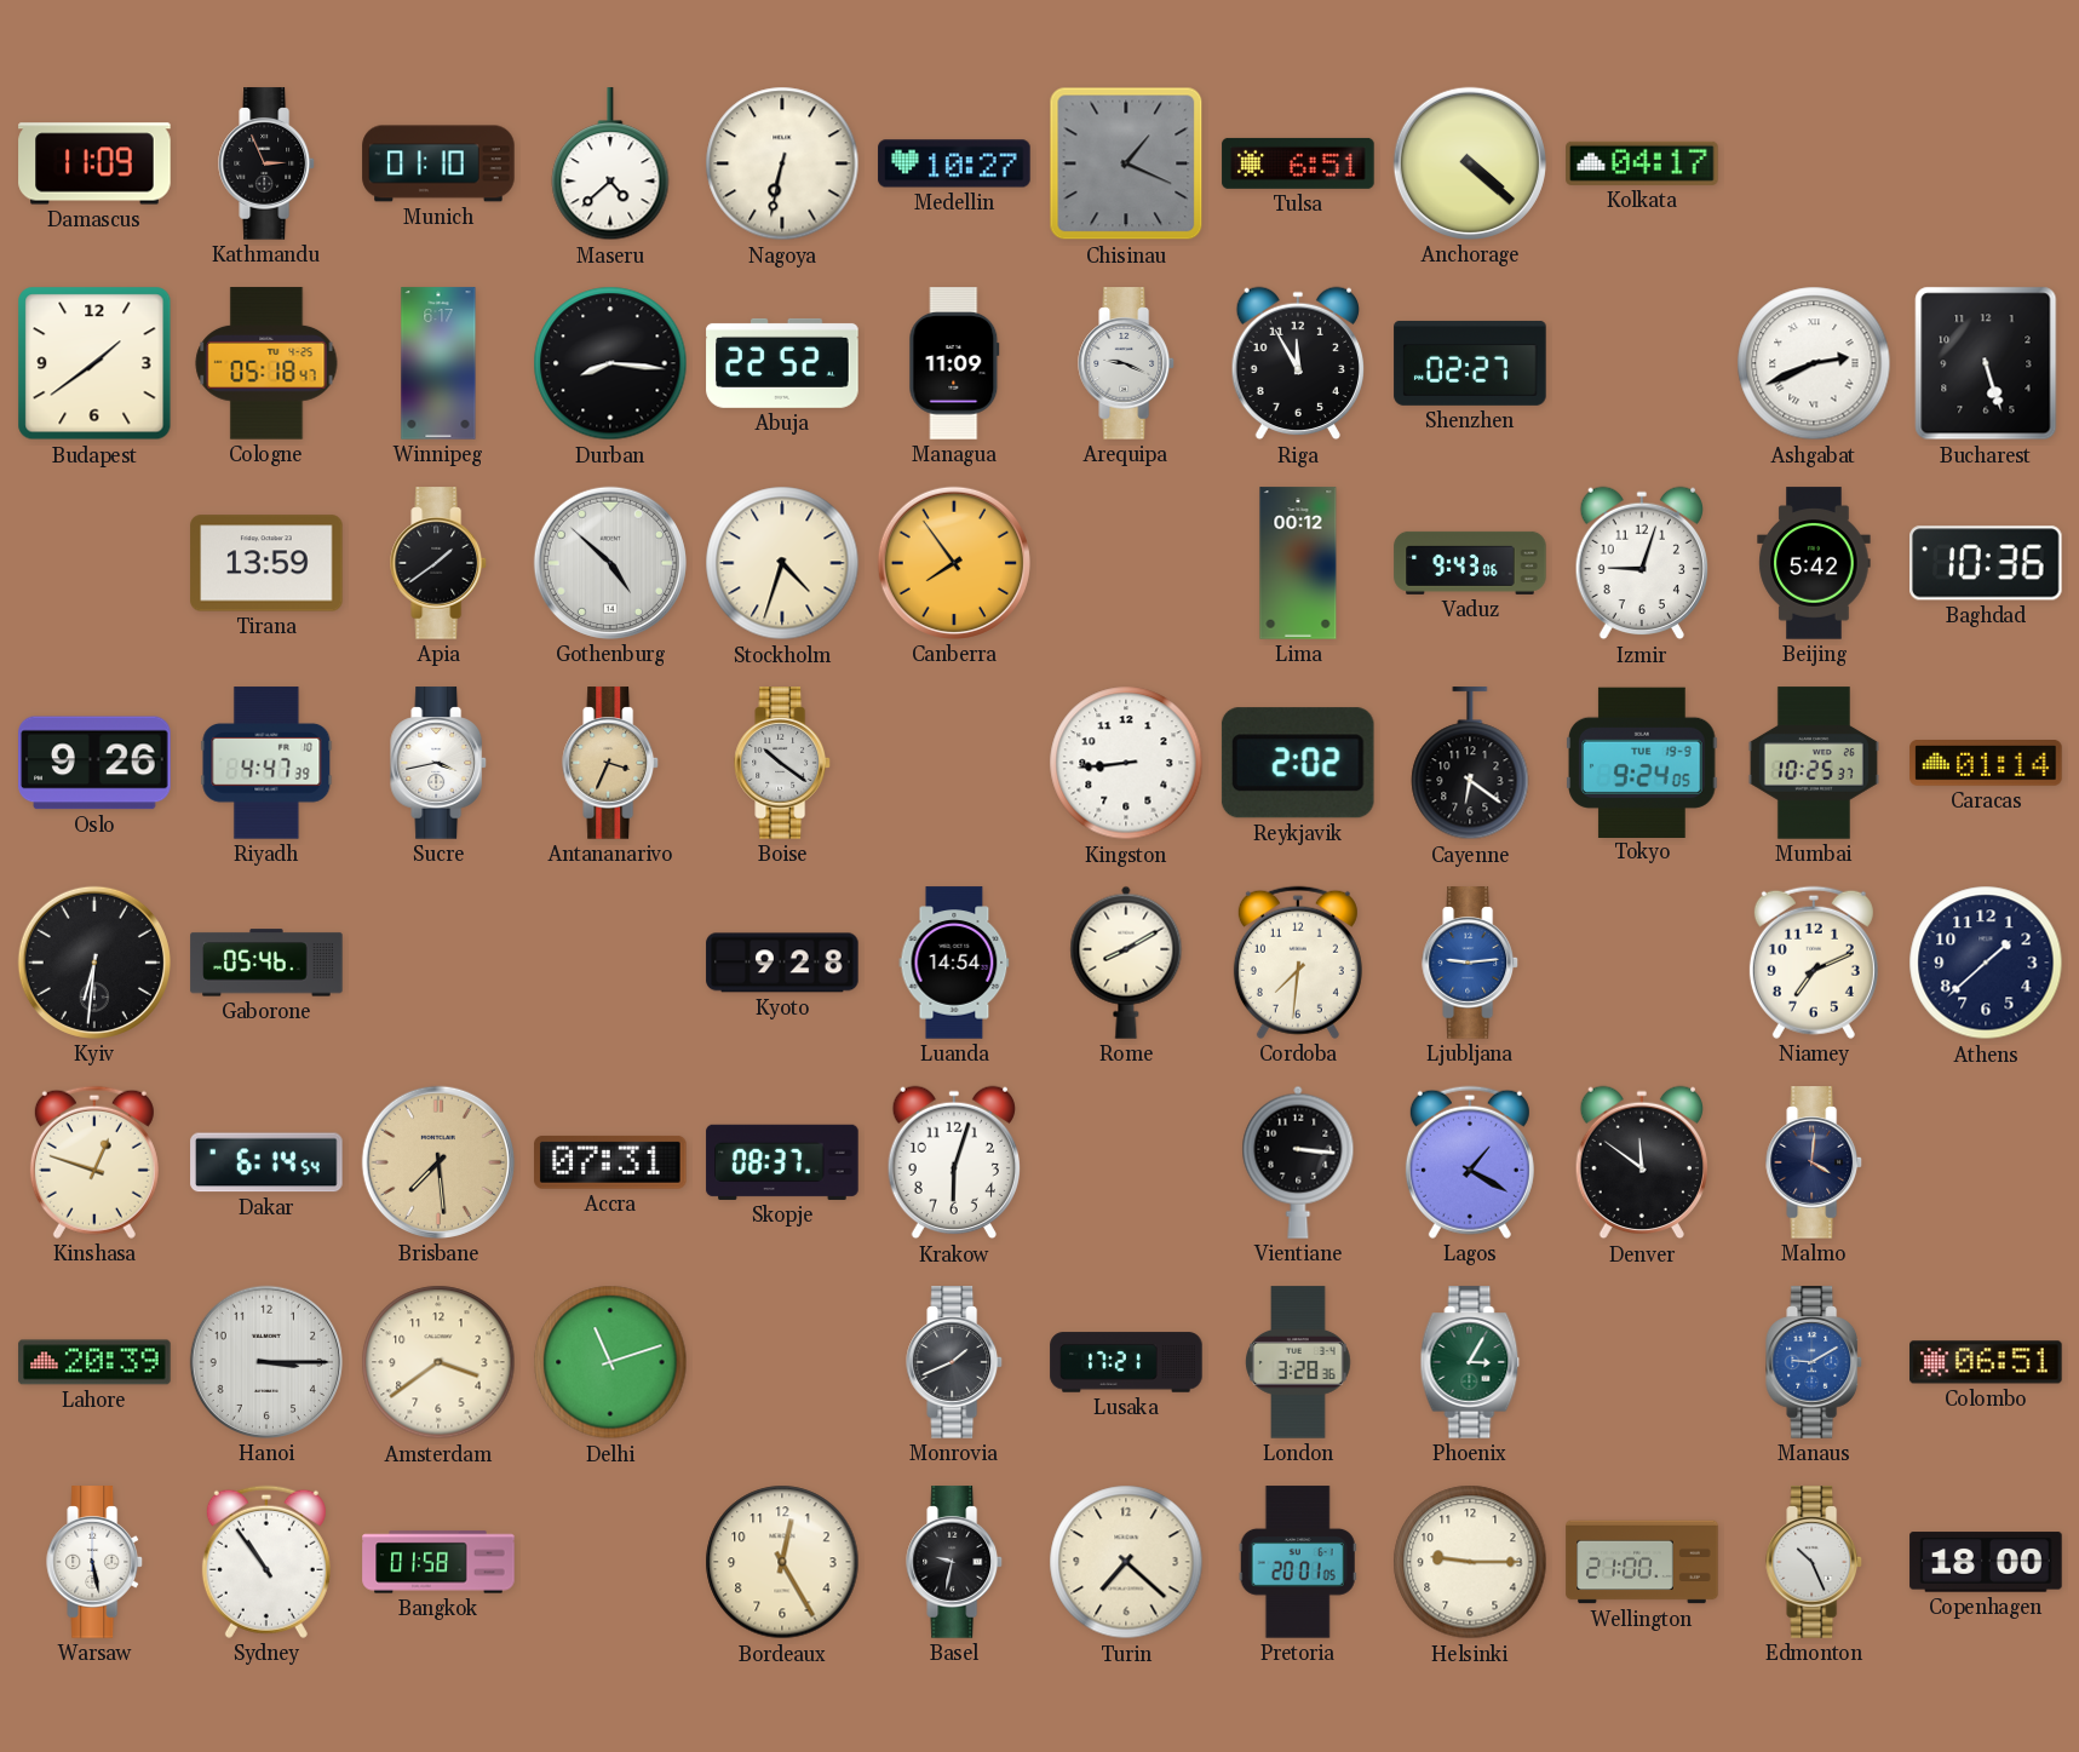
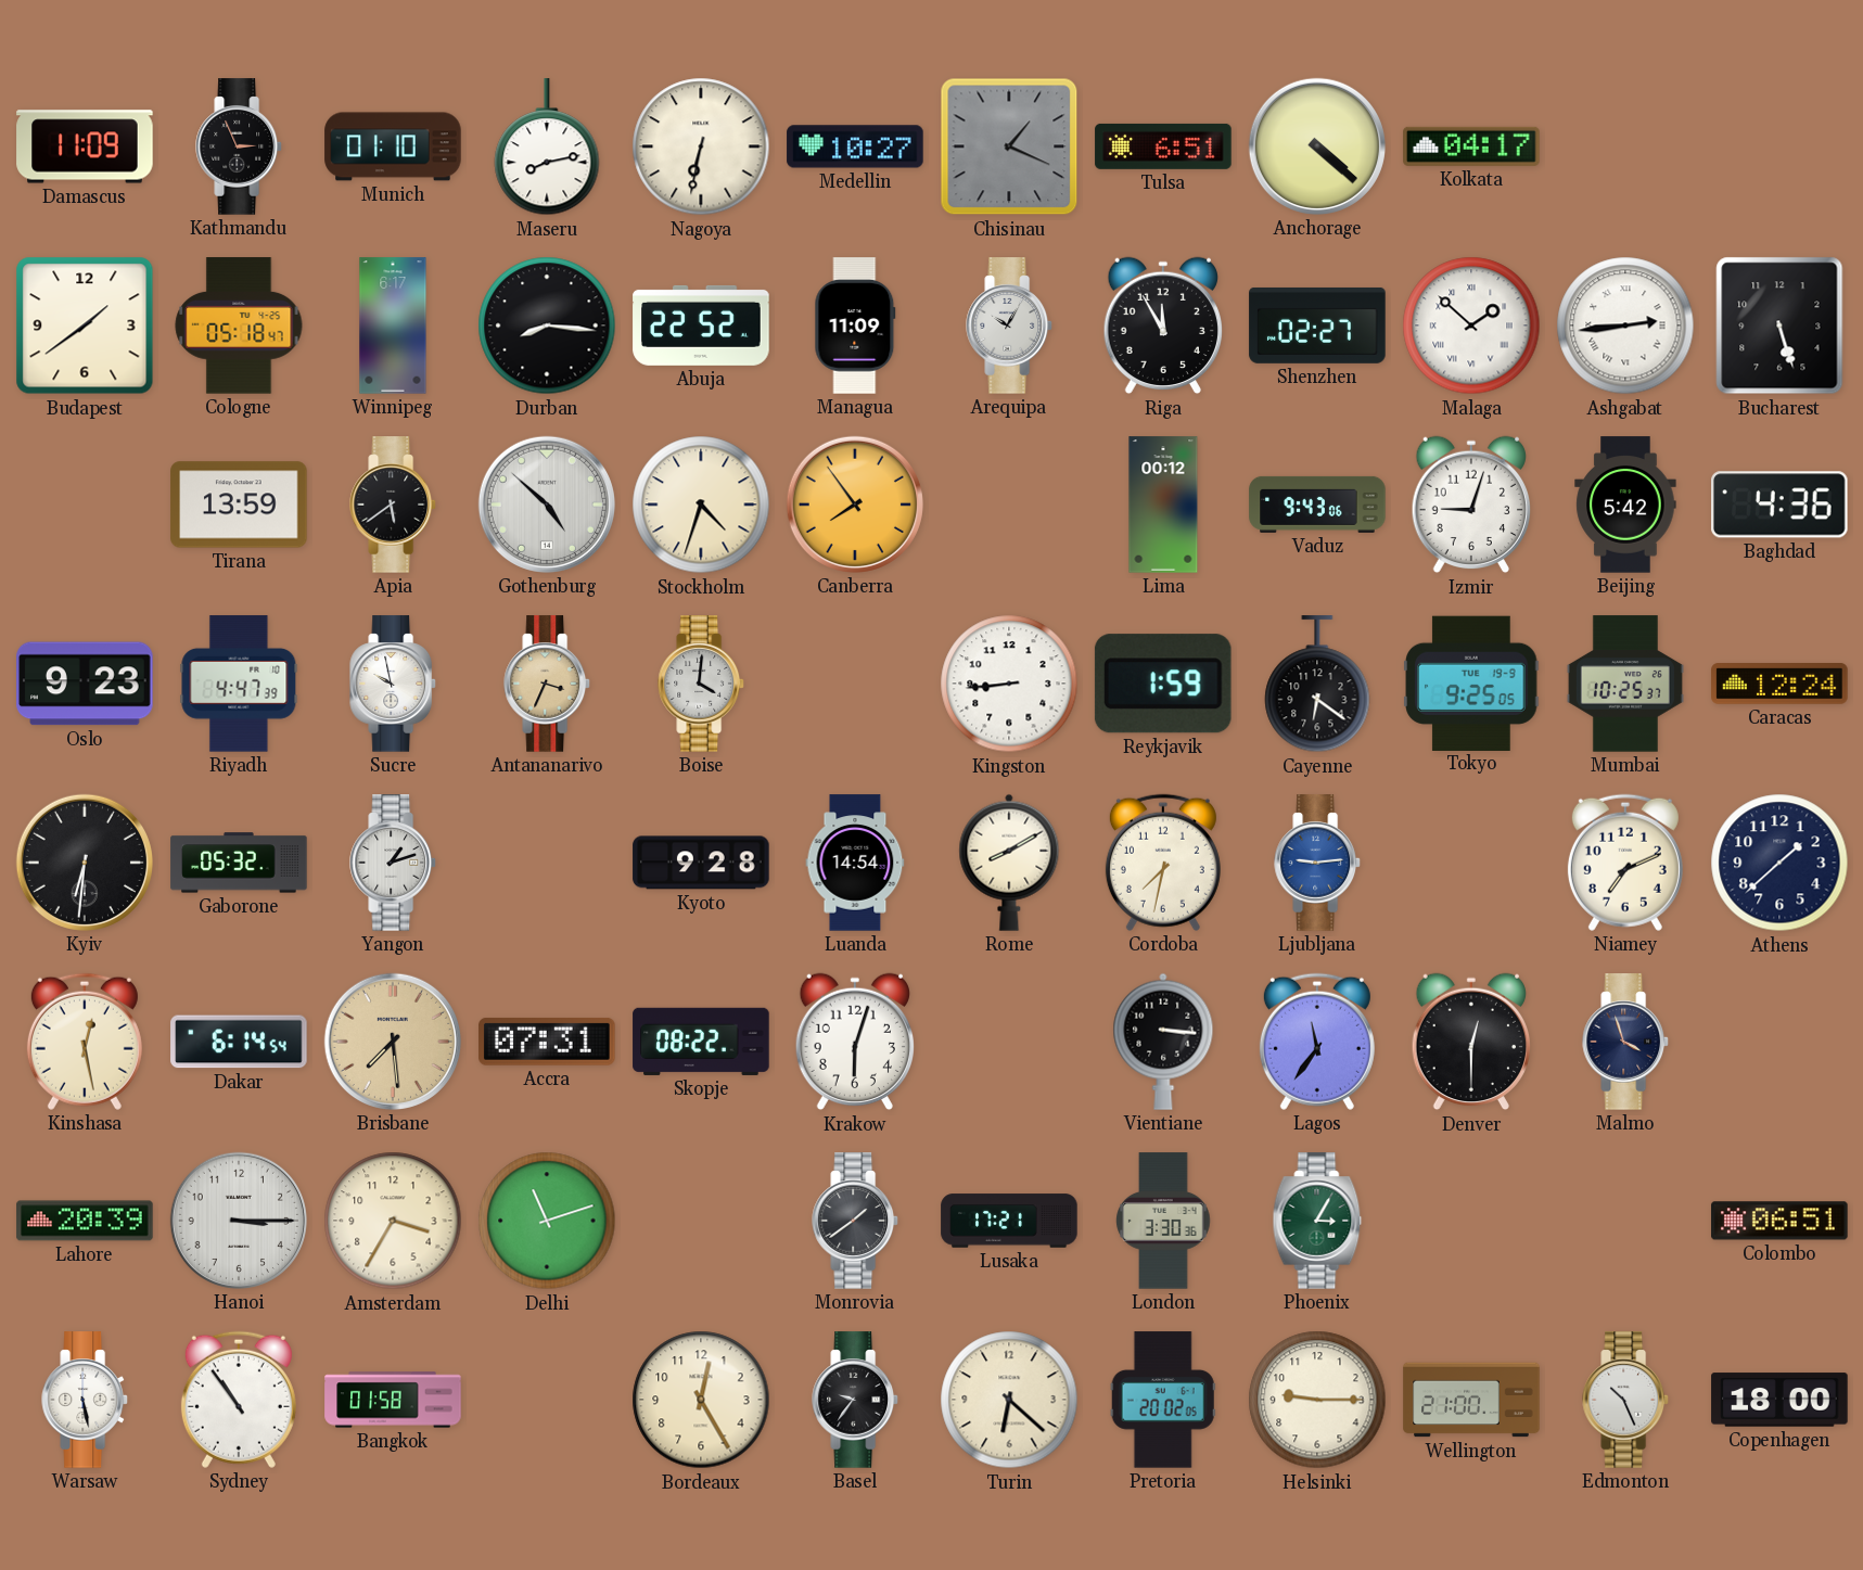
Maseru: 4:38 -> 8:13
Arequipa: 9:19 -> 10:05
Malaga: none -> 1:52
Ashgabat: 2:41 -> 2:44
Apia: 1:39 -> 5:39
Baghdad: 10:36 -> 4:36
Oslo: 9:26 -> 9:23
Sucre: 3:43 -> 9:58
Boise: 10:21 -> 4:01
Reykjavik: 2:02 -> 1:59
Tokyo: 9:24 -> 9:25
Caracas: 01:14 -> 12:24
Gaborone: 05:46 -> 05:32
Yangon: none -> 1:12
Cordoba: 7:31 -> 7:32
Kinshasa: 12:48 -> 12:28
Skopje: 08:37 -> 08:22
Lagos: 1:20 -> 11:36
Denver: 11:51 -> 12:30
Malmo: 4:01 -> 3:57
Amsterdam: 3:39 -> 3:35
Monrovia: 1:41 -> 1:39
London: 3:28 -> 3:30
Manaus: 9:10 -> none
Basel: 9:32 -> 9:36
Turin: 7:22 -> 6:22
Pretoria: 20:01 -> 20:02
